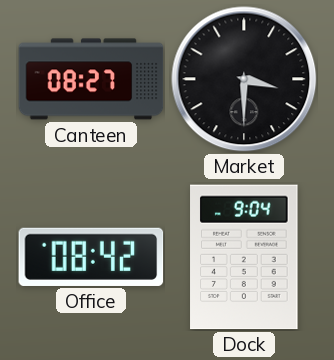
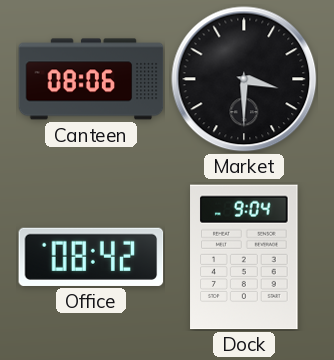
Canteen: 08:27 -> 08:06
